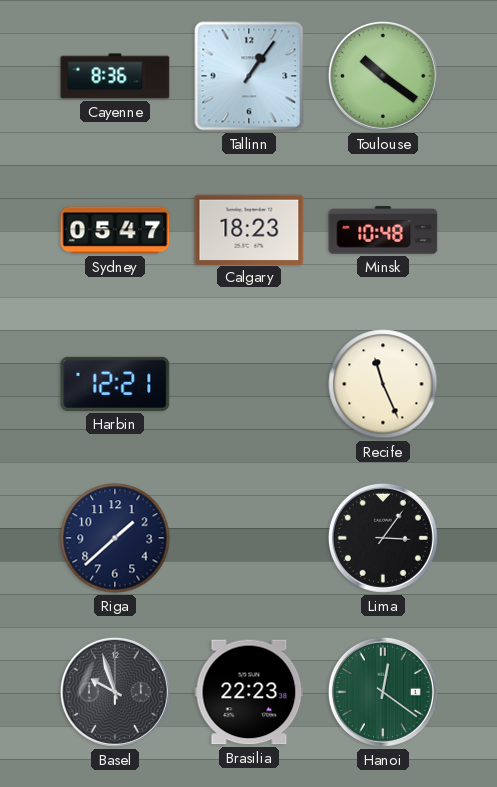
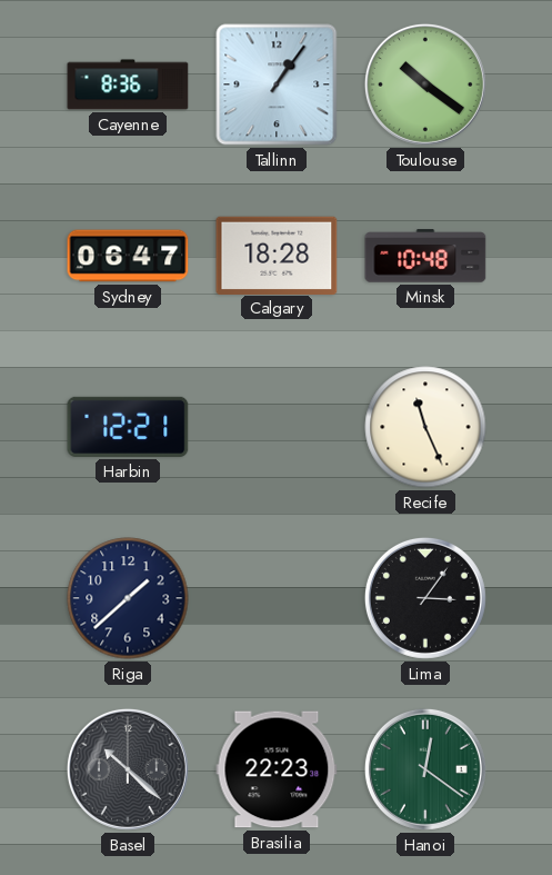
Sydney: 05:47 -> 06:47
Calgary: 18:23 -> 18:28
Basel: 9:57 -> 10:22
